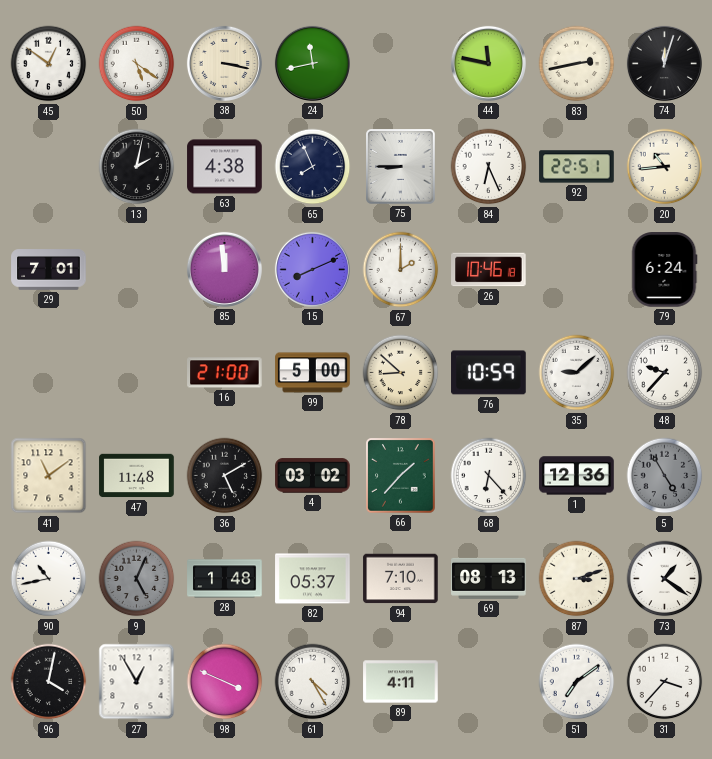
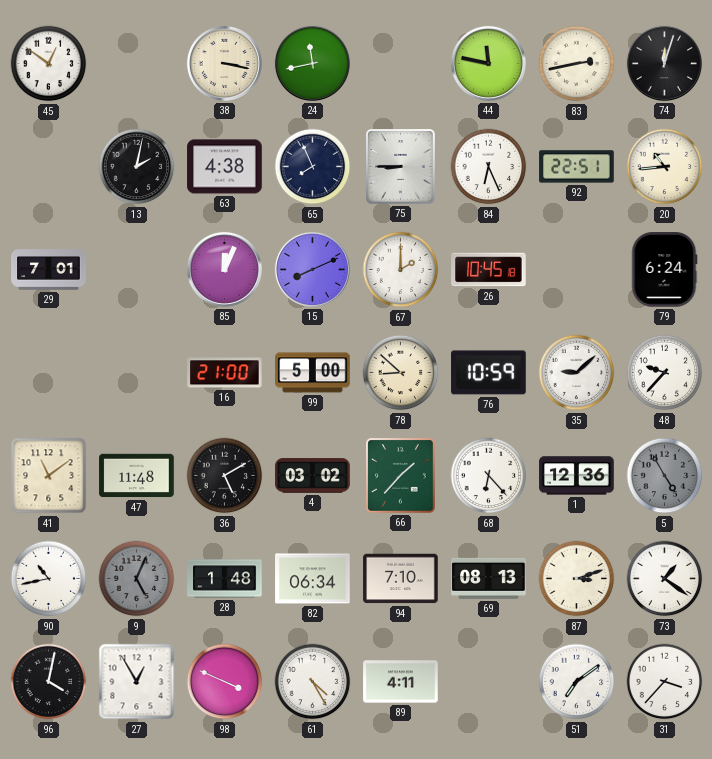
50: 5:21 -> none
85: 11:59 -> 12:04
26: 10:46 -> 10:45
82: 05:37 -> 06:34
